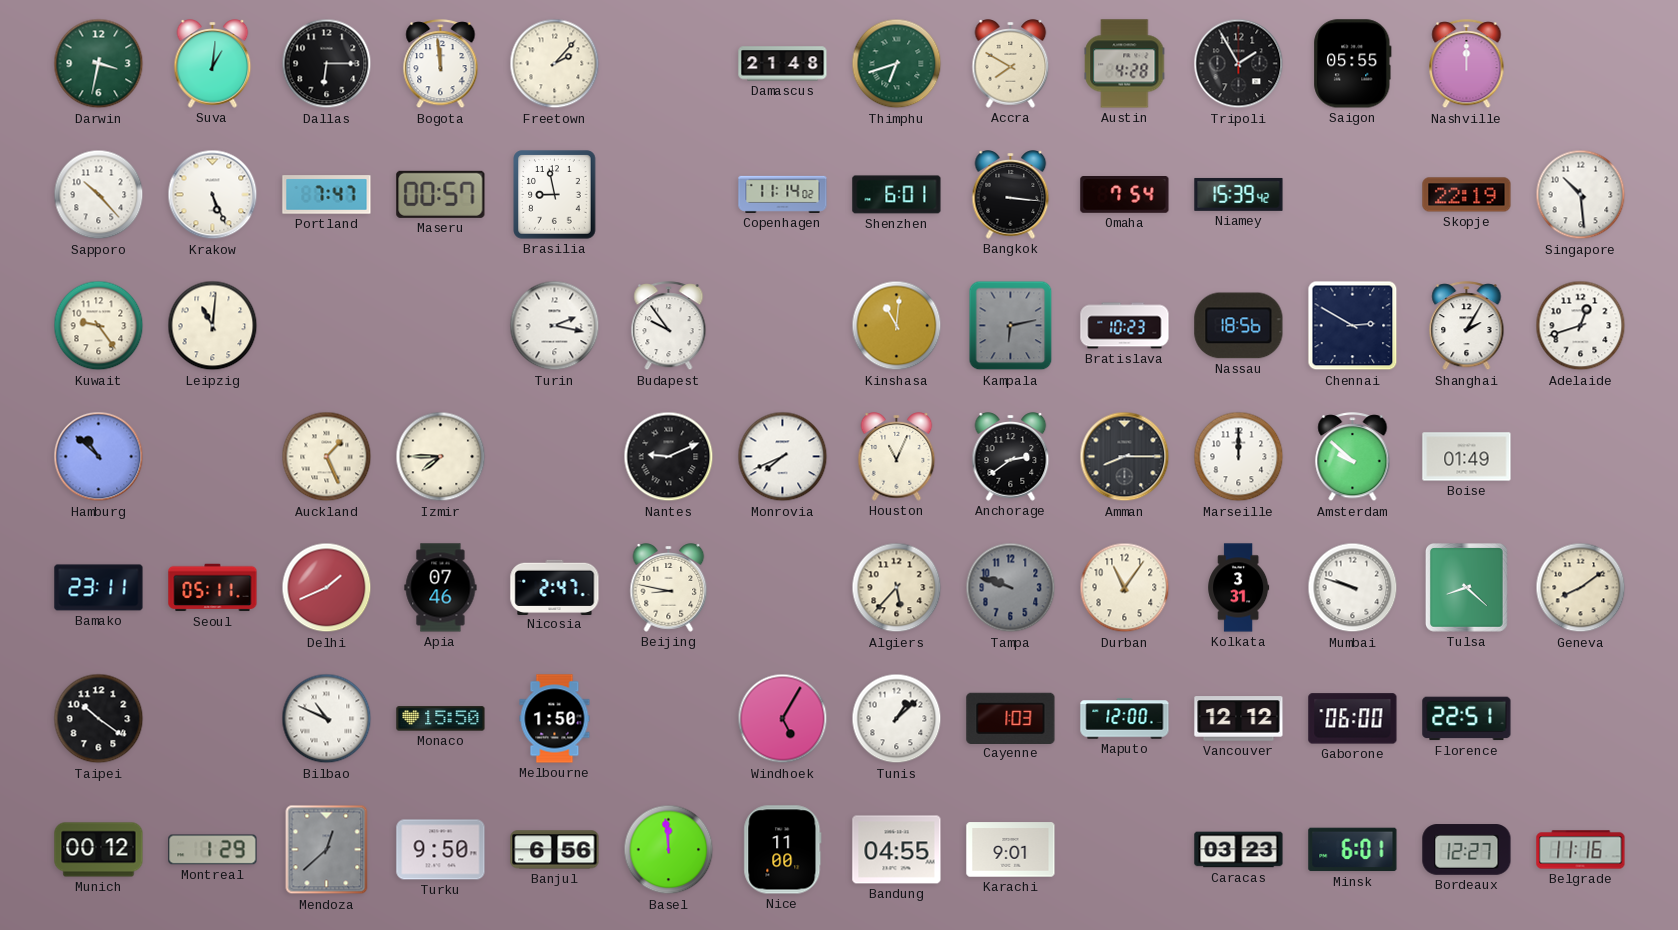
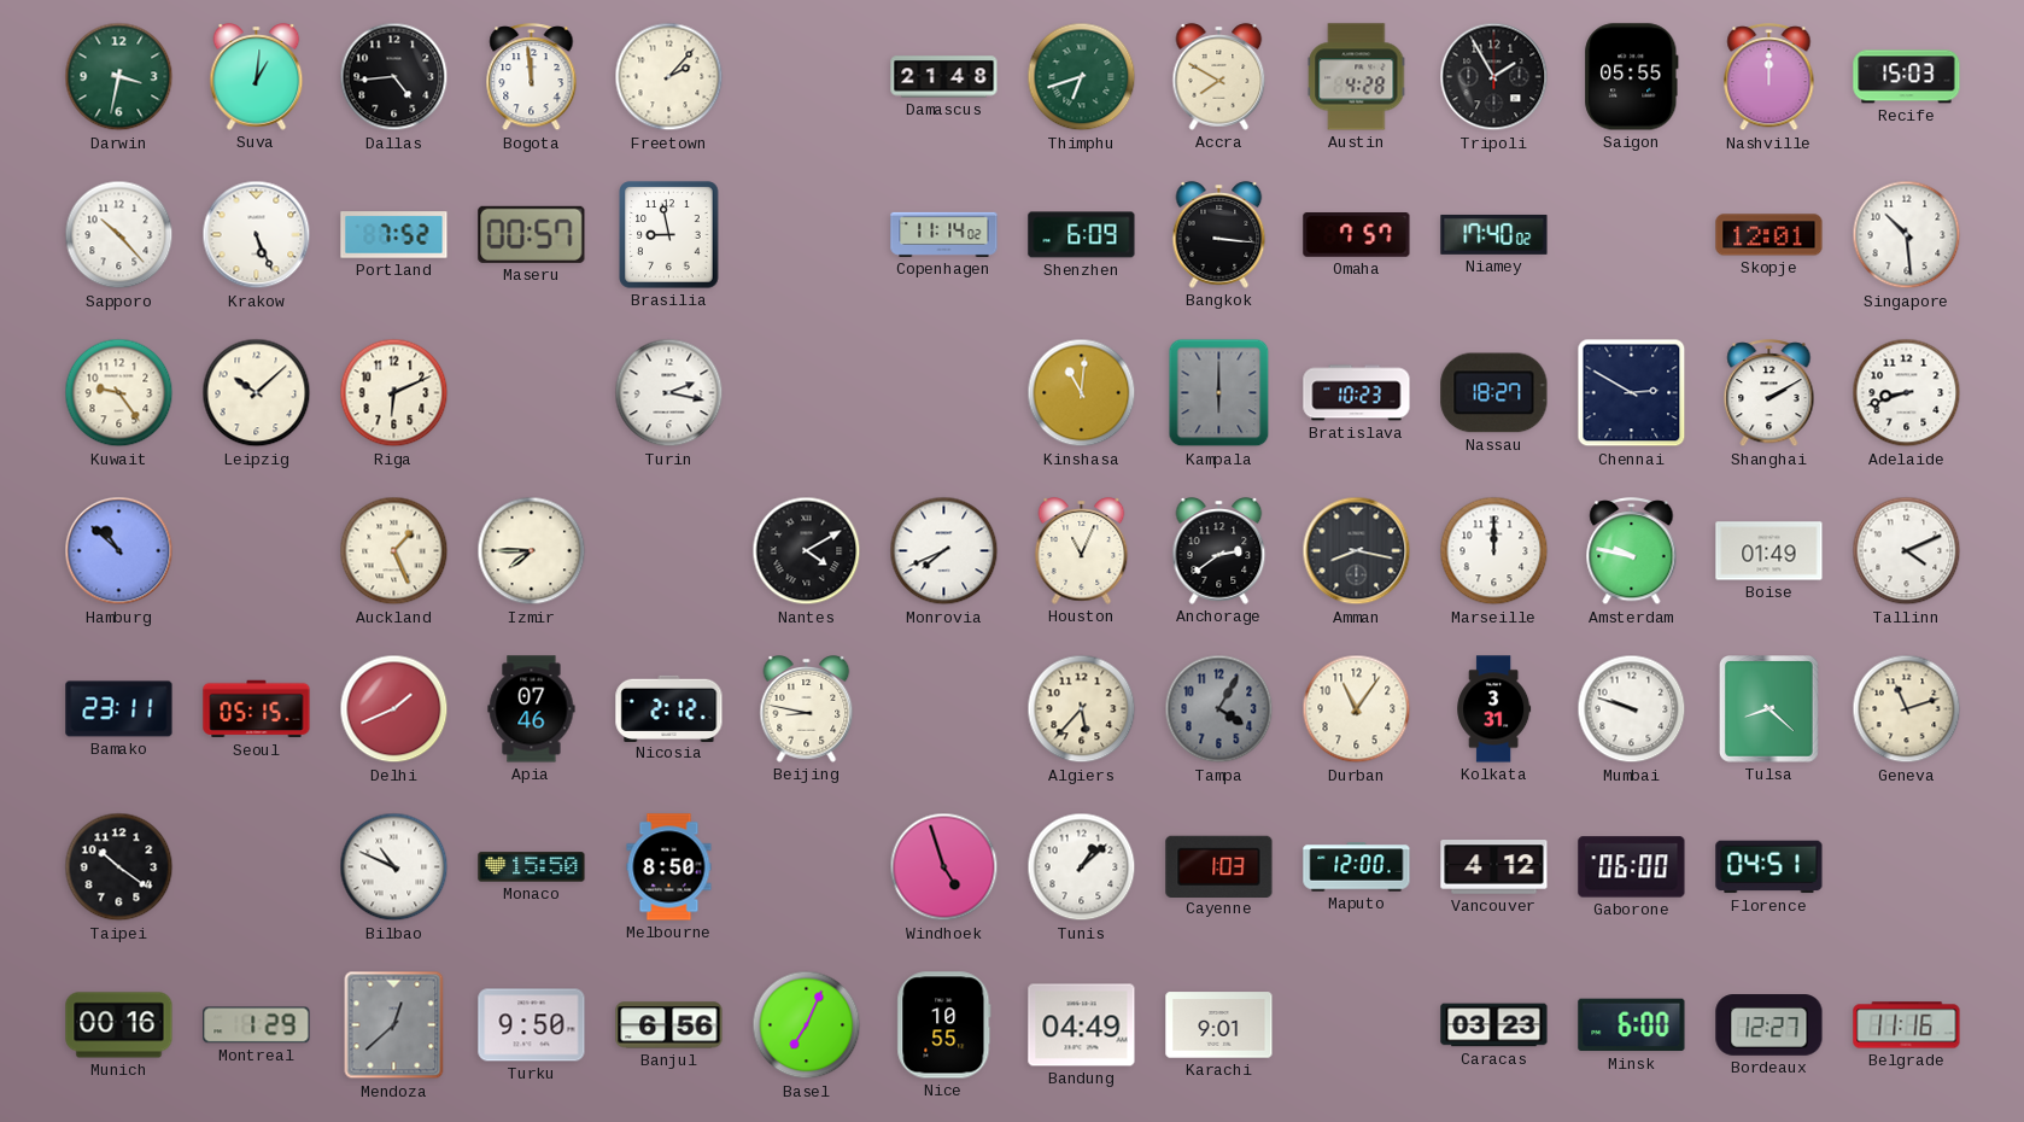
Dallas: 6:15 -> 4:44
Recife: none -> 15:03
Portland: 7:47 -> 7:52
Shenzhen: 6:01 -> 6:09
Omaha: 7:54 -> 7:57
Niamey: 15:39 -> 17:40
Skopje: 22:19 -> 12:01
Leipzig: 11:01 -> 10:08
Riga: none -> 6:11
Budapest: 9:54 -> none
Kampala: 6:13 -> 6:00
Nassau: 18:56 -> 18:27
Shanghai: 2:05 -> 2:10
Adelaide: 12:42 -> 8:42
Nantes: 9:11 -> 4:10
Amman: 8:15 -> 8:17
Amsterdam: 9:52 -> 9:47
Tallinn: none -> 4:11
Seoul: 05:11 -> 05:15
Nicosia: 2:47 -> 2:12
Tampa: 9:48 -> 4:05
Geneva: 8:09 -> 11:12
Melbourne: 1:50 -> 8:50
Windhoek: 5:05 -> 4:57
Vancouver: 12:12 -> 4:12
Florence: 22:51 -> 04:51
Munich: 00:12 -> 00:16
Basel: 11:59 -> 7:04
Nice: 11:00 -> 10:55
Bandung: 04:55 -> 04:49
Minsk: 6:01 -> 6:00
